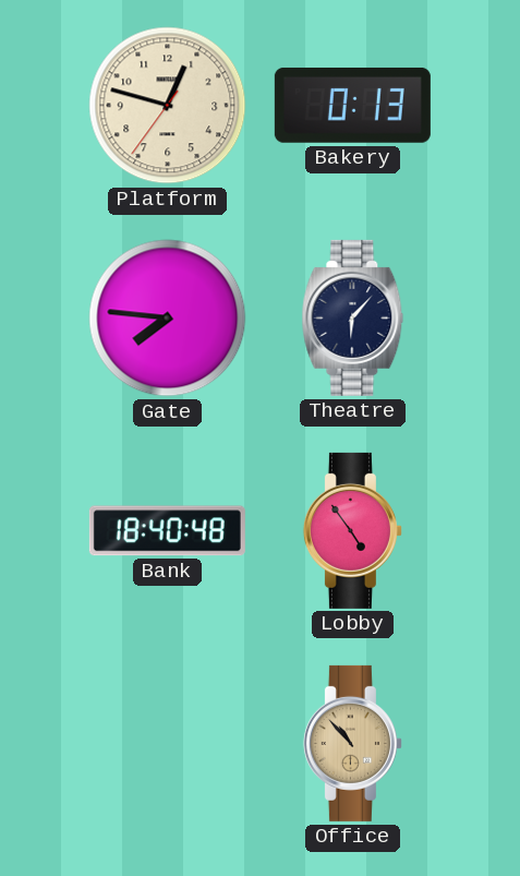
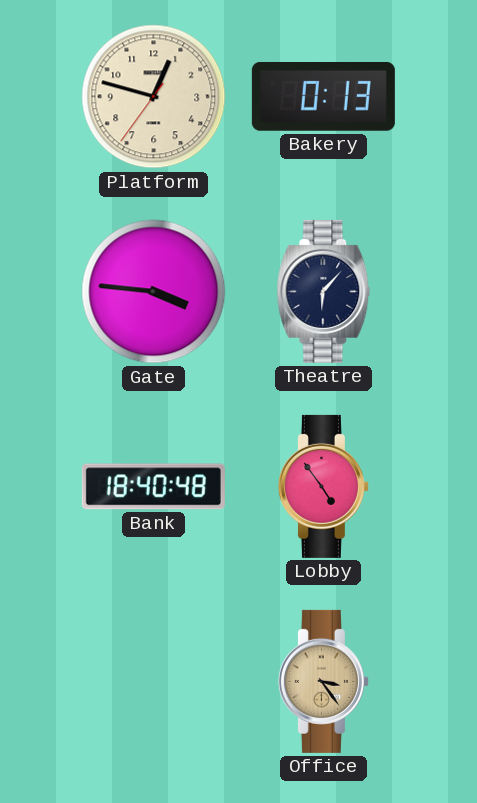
Gate: 7:46 -> 3:46
Office: 10:53 -> 3:24
